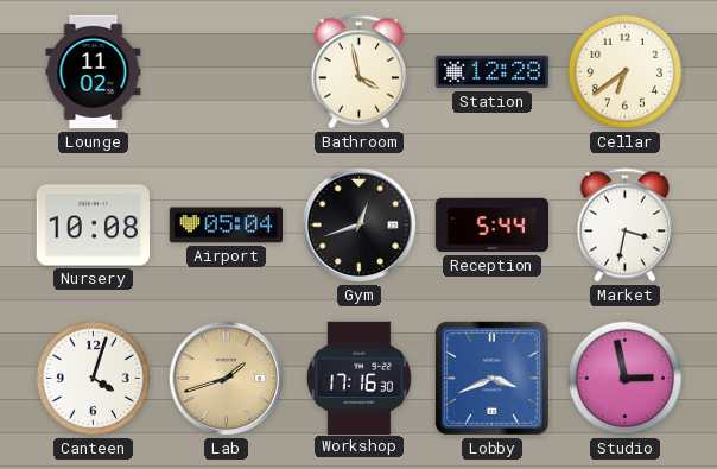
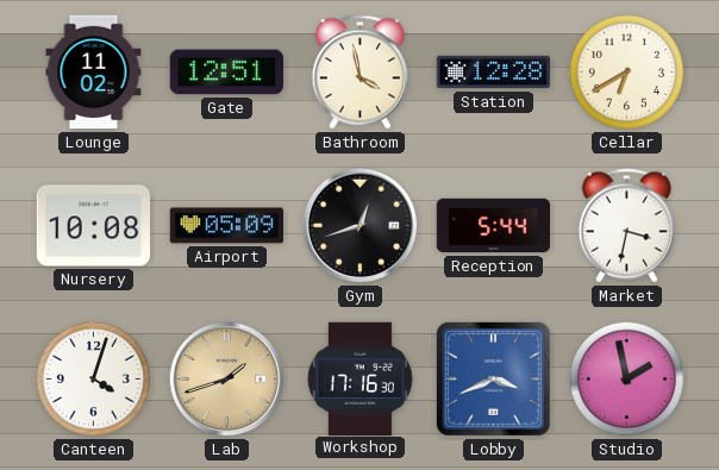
Gate: none -> 12:51
Cellar: 6:39 -> 6:40
Airport: 05:04 -> 05:09
Studio: 2:58 -> 1:58
